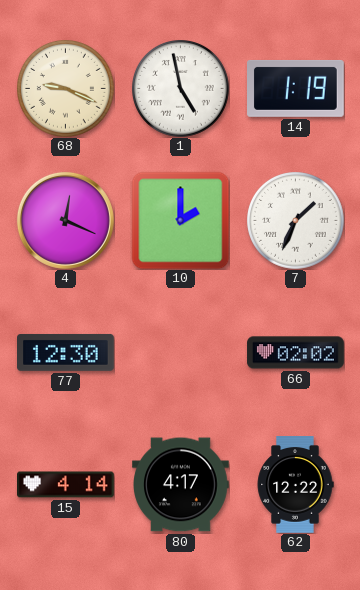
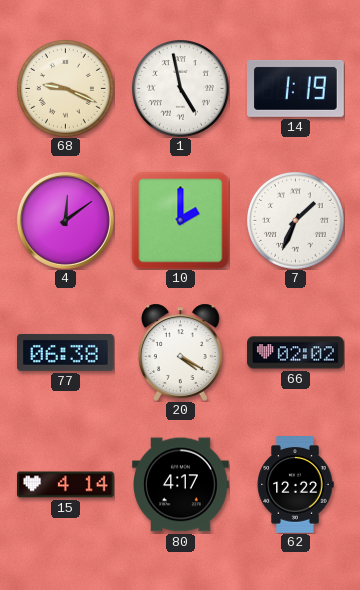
4: 12:19 -> 12:09
77: 12:30 -> 06:38
20: none -> 4:20
